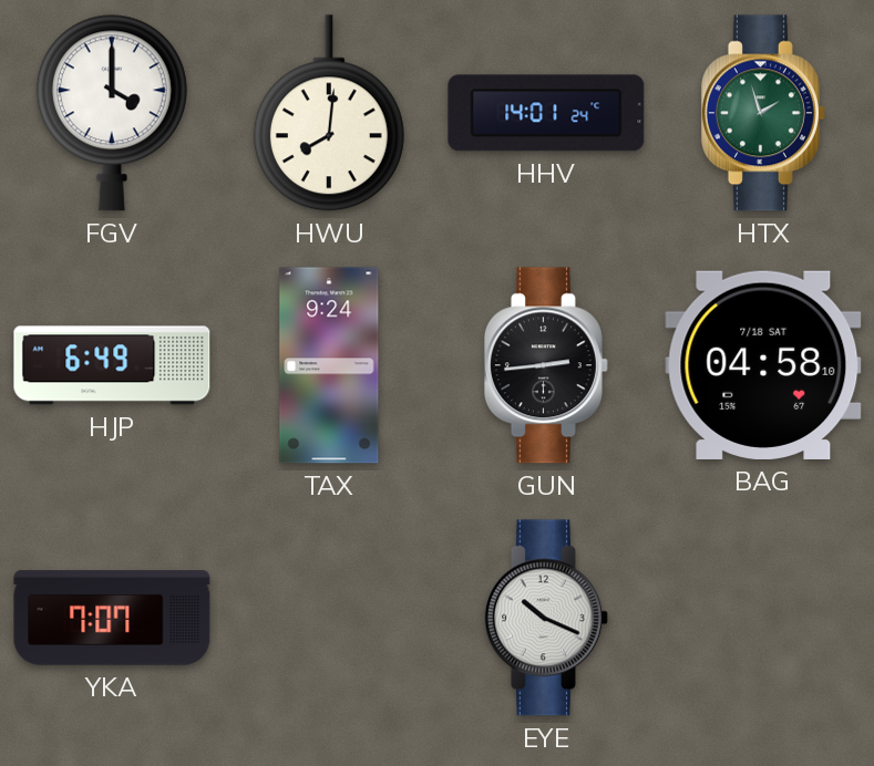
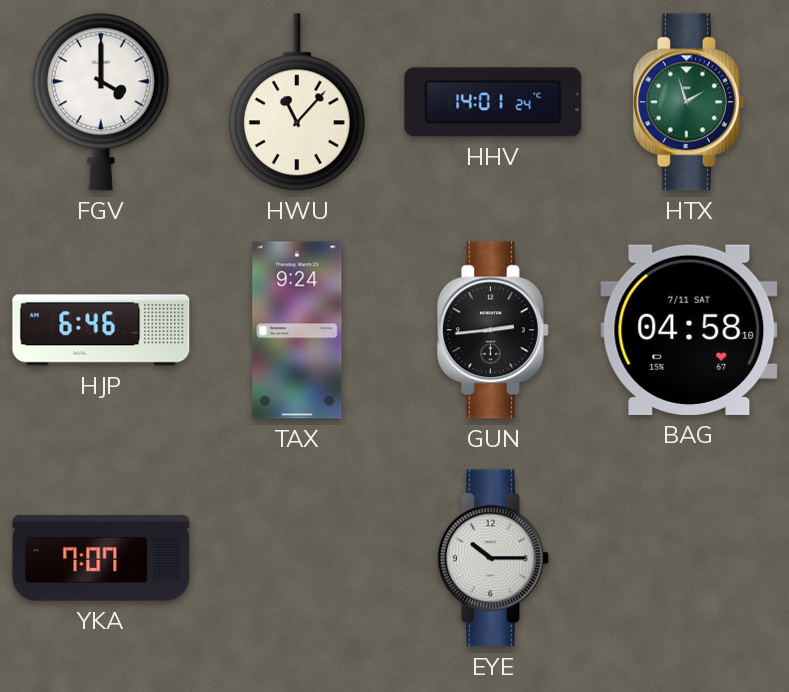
HWU: 8:01 -> 11:07
HJP: 6:49 -> 6:46
BAG date: 7/18 SAT -> 7/11 SAT
EYE: 10:19 -> 10:15
